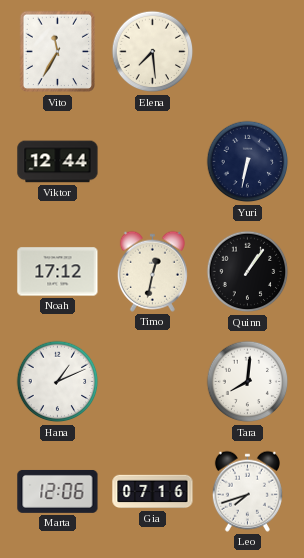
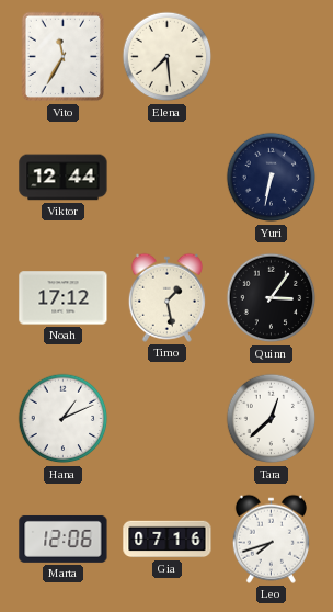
Timo: 12:32 -> 1:28
Quinn: 1:06 -> 3:06
Tara: 8:01 -> 12:38
